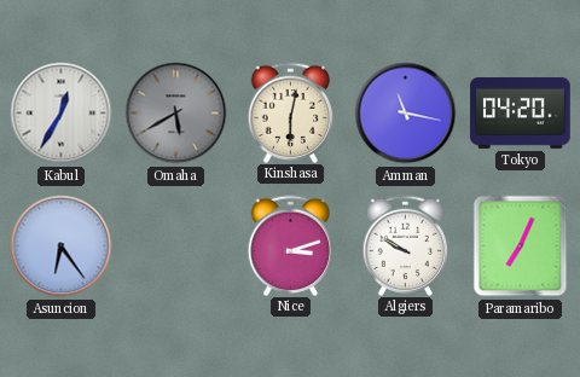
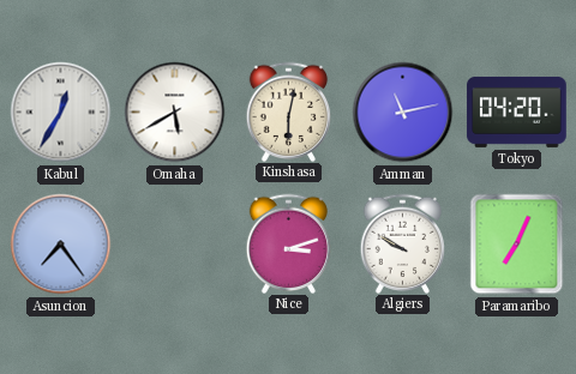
Omaha dial: grey -> white
Amman: 11:17 -> 11:13
Asuncion: 6:24 -> 7:24
